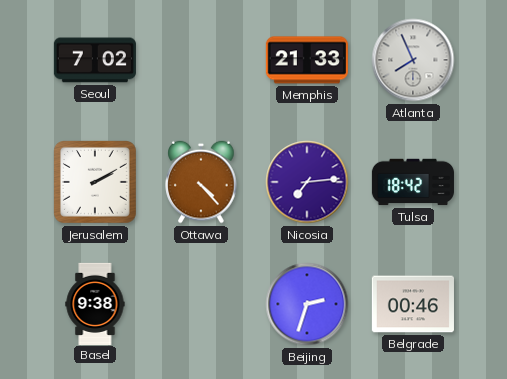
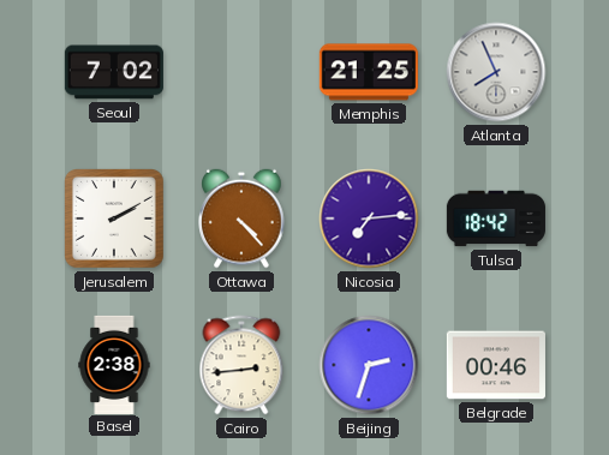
Memphis: 21:33 -> 21:25
Basel: 9:38 -> 2:38
Cairo: none -> 2:44
